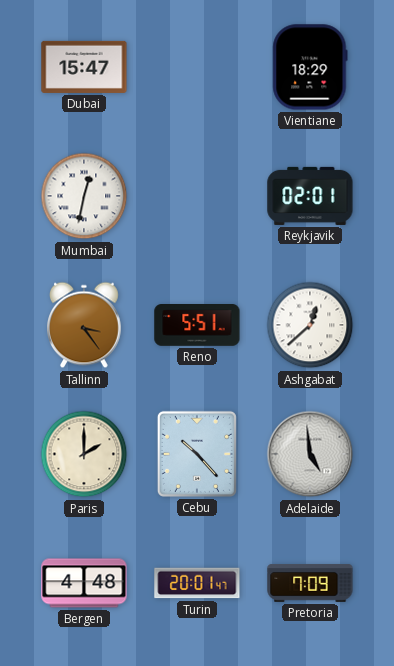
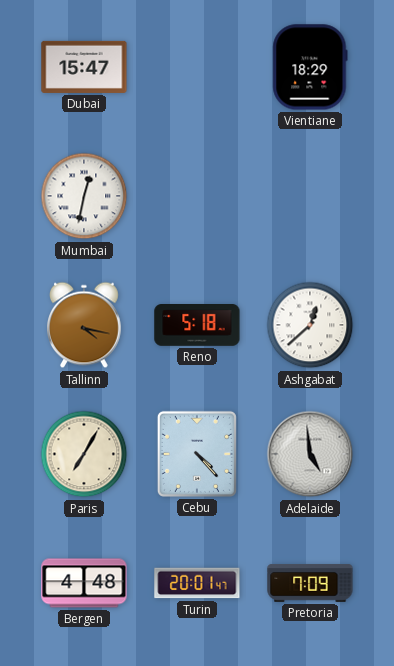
Reykjavik: 02:01 -> none
Tallinn: 3:24 -> 4:17
Reno: 5:51 -> 5:18
Paris: 2:00 -> 7:05
Cebu: 10:23 -> 4:23
